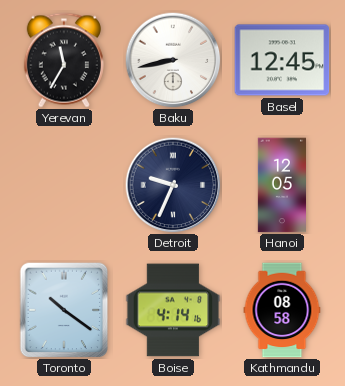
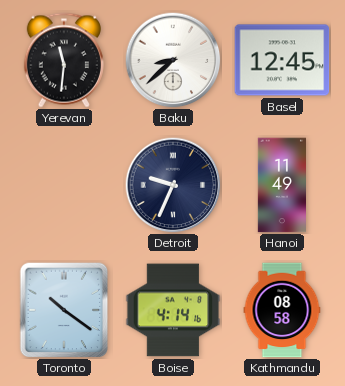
Yerevan: 11:35 -> 11:31
Baku: 8:43 -> 8:38
Hanoi: 12:05 -> 11:49
